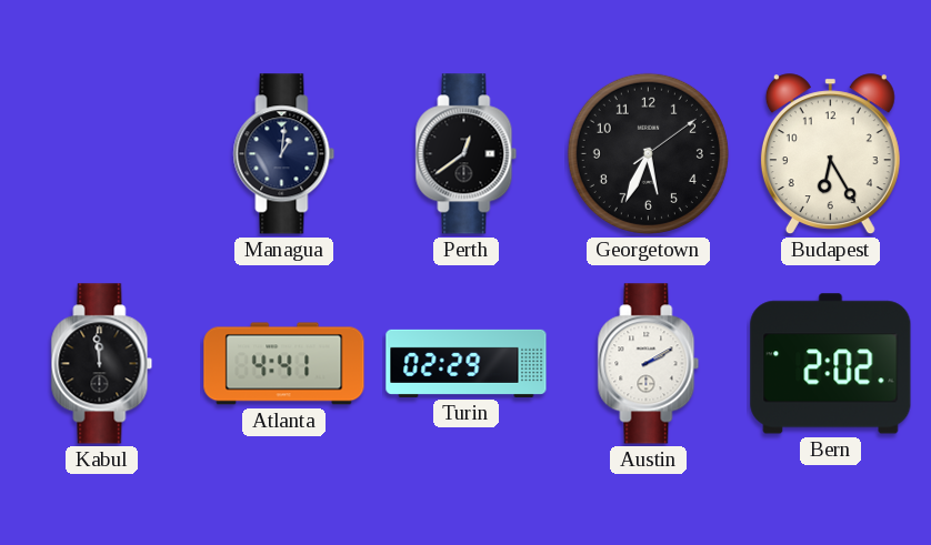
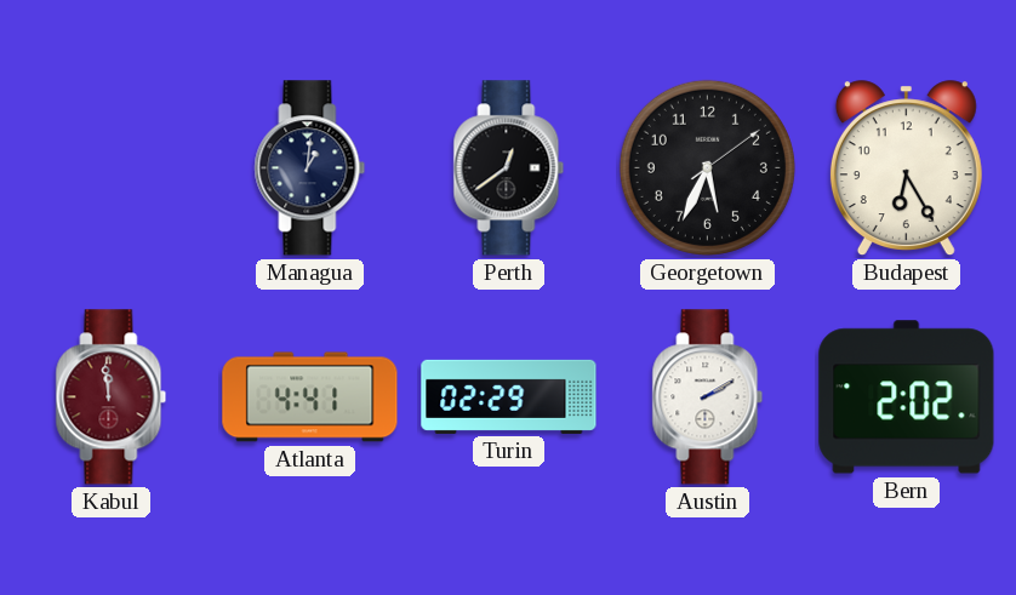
Kabul dial: black -> burgundy
